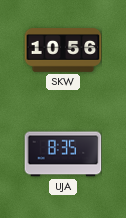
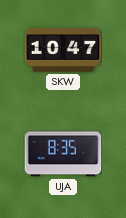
SKW: 10:56 -> 10:47
